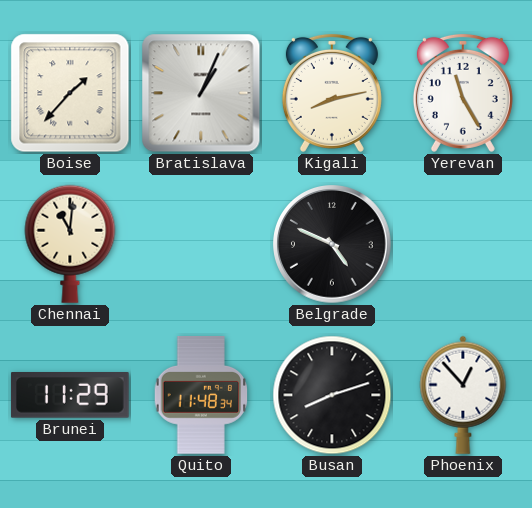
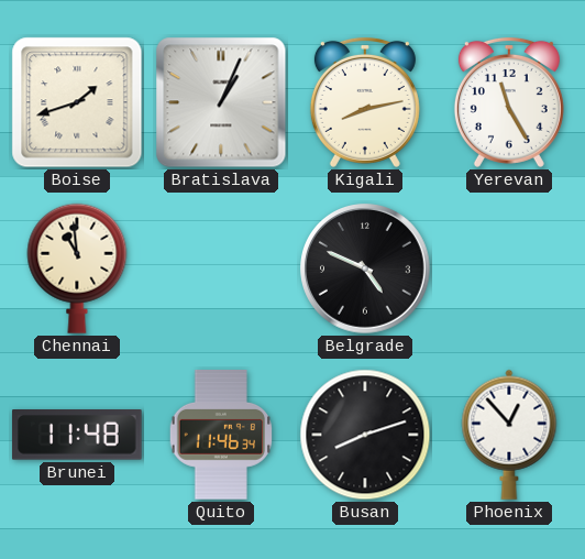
Boise: 1:37 -> 1:42
Chennai: 11:01 -> 10:59
Brunei: 11:29 -> 11:48
Quito: 11:48 -> 11:46
